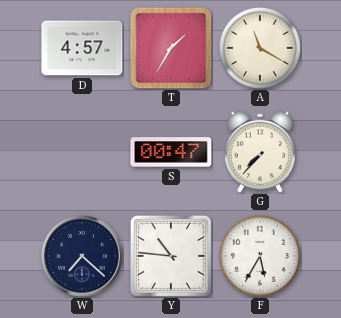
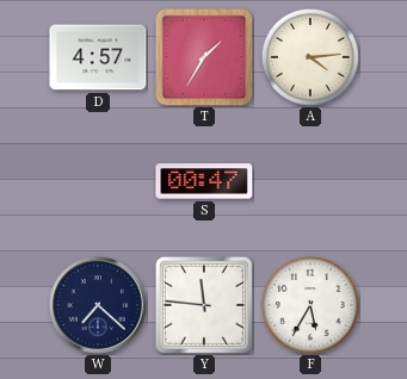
A: 11:20 -> 4:14
G: 7:37 -> none
Y: 10:46 -> 11:46
